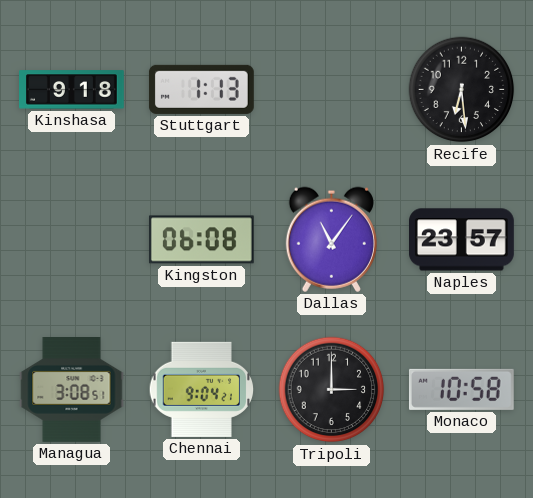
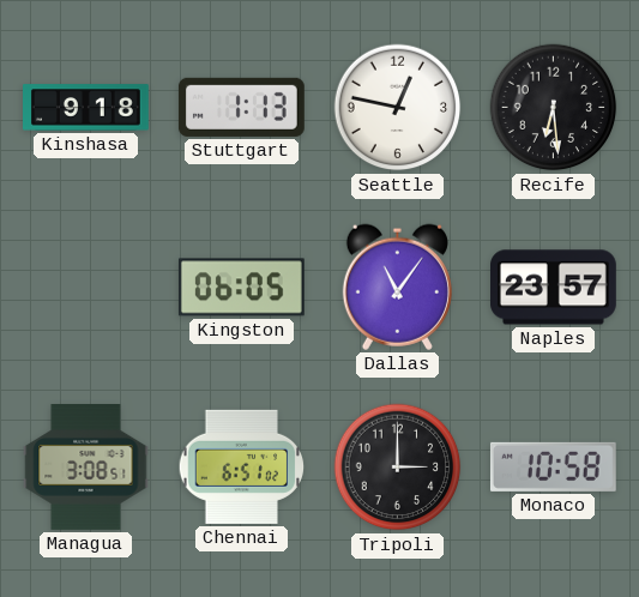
Seattle: none -> 12:47
Kingston: 06:08 -> 06:05
Chennai: 9:04 -> 6:51
